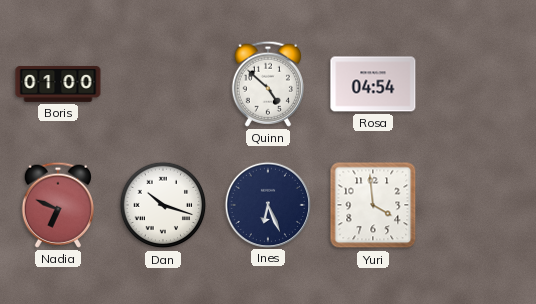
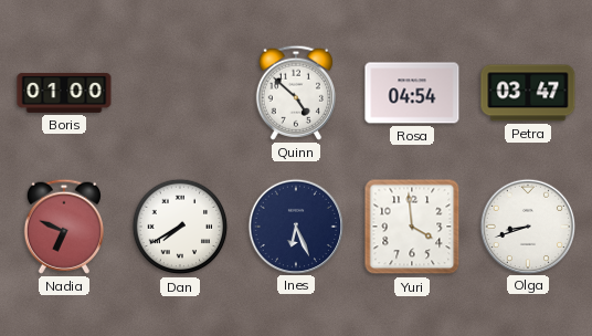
Petra: none -> 03:47
Dan: 10:18 -> 7:40
Olga: none -> 8:42
